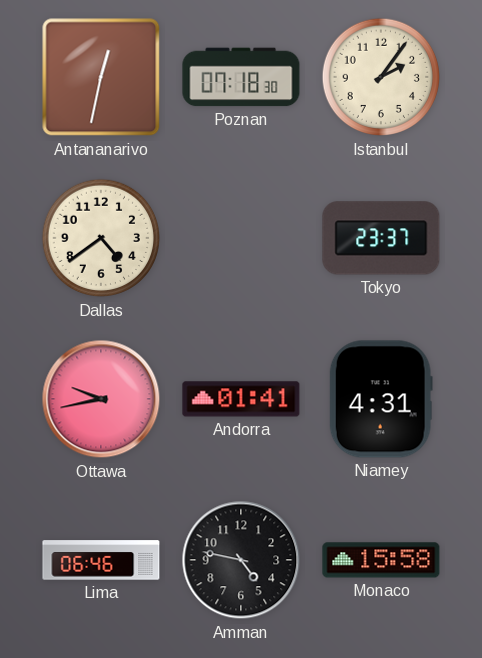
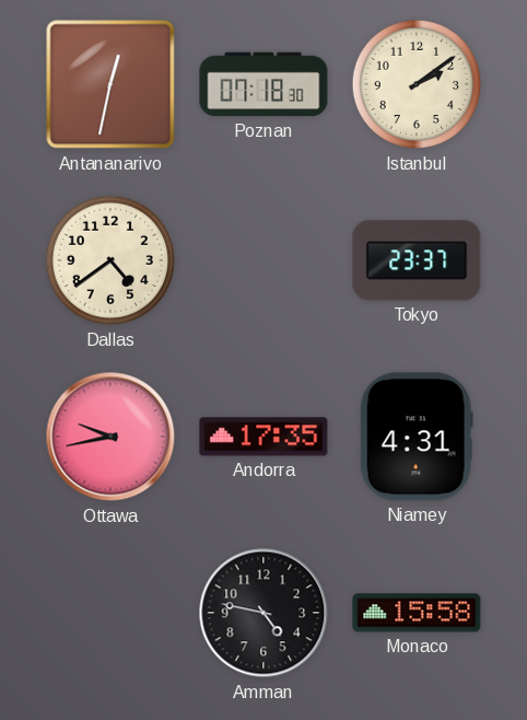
Istanbul: 2:06 -> 2:09
Andorra: 01:41 -> 17:35
Lima: 06:46 -> none
